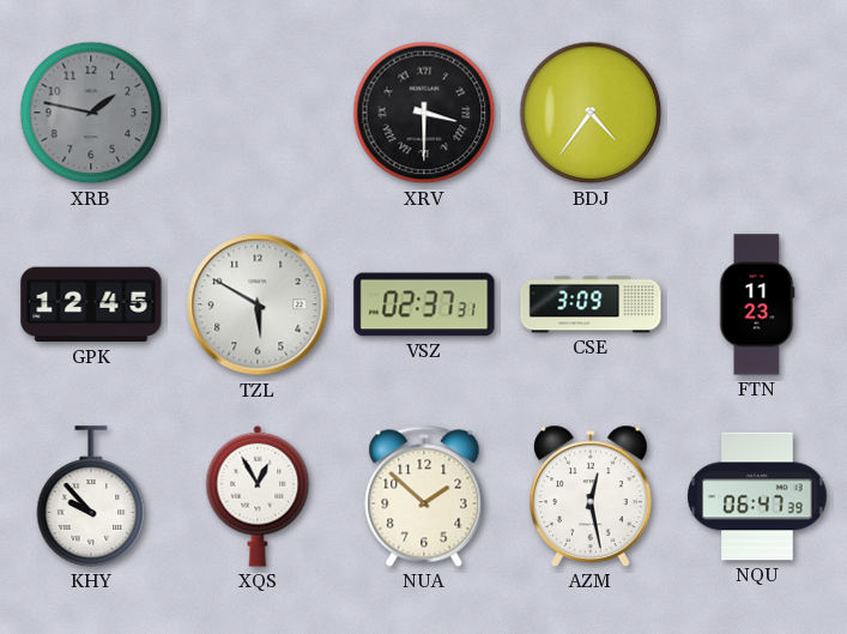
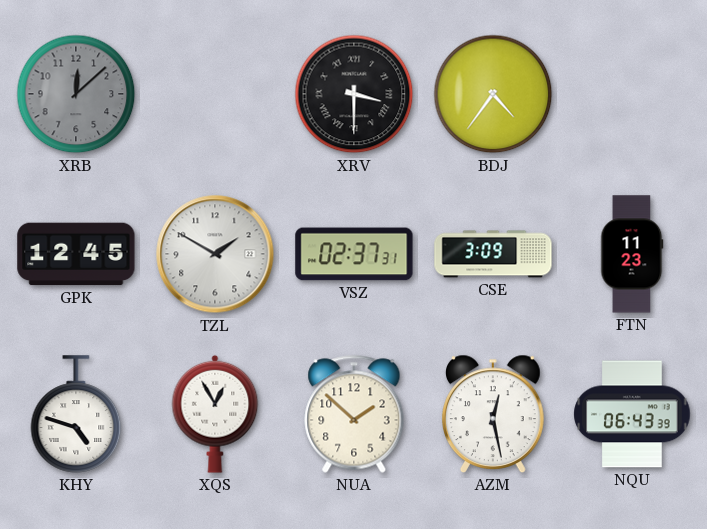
XRB: 1:47 -> 12:08
TZL: 5:50 -> 1:50
KHY: 9:53 -> 4:48
NQU: 06:47 -> 06:43
